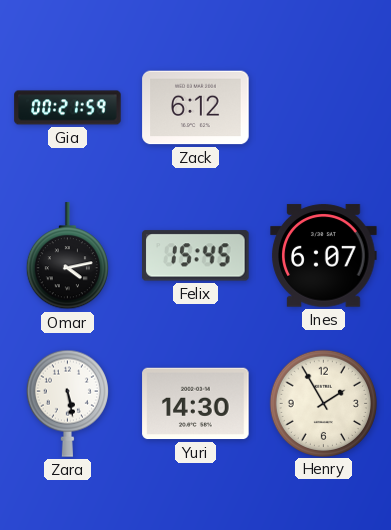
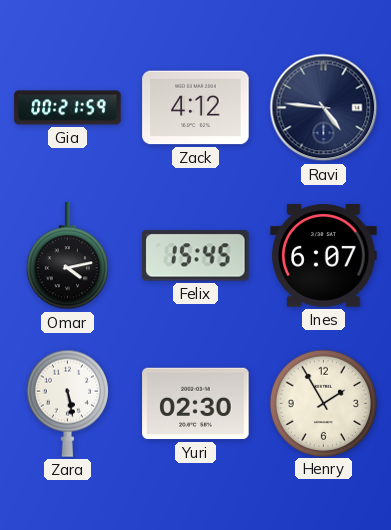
Zack: 6:12 -> 4:12
Ravi: none -> 4:46
Yuri: 14:30 -> 02:30
